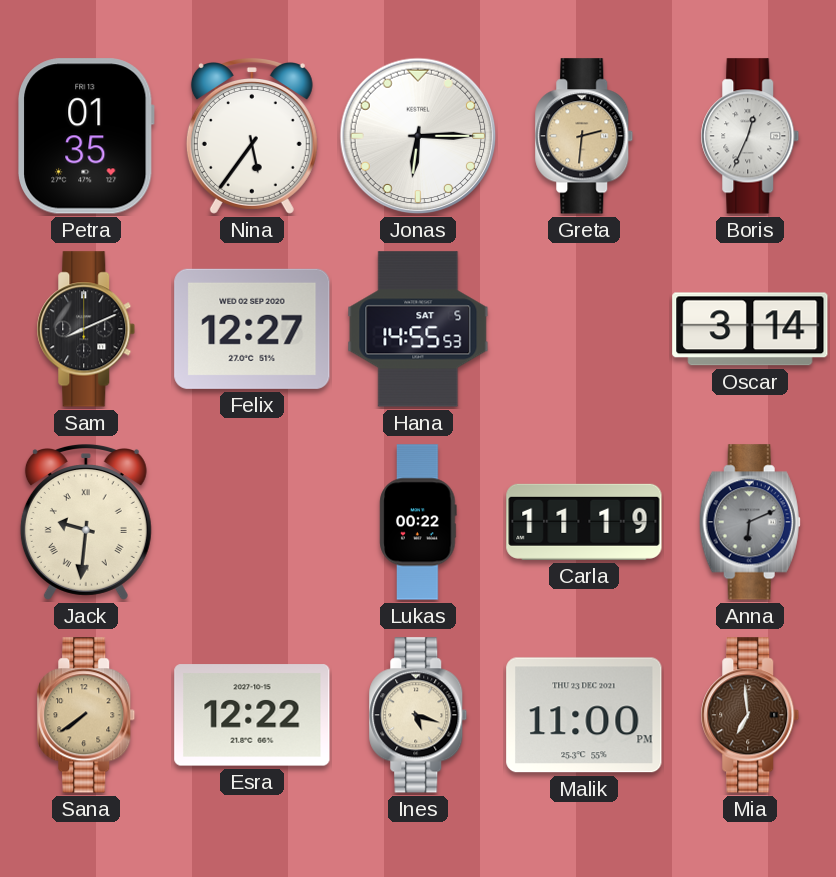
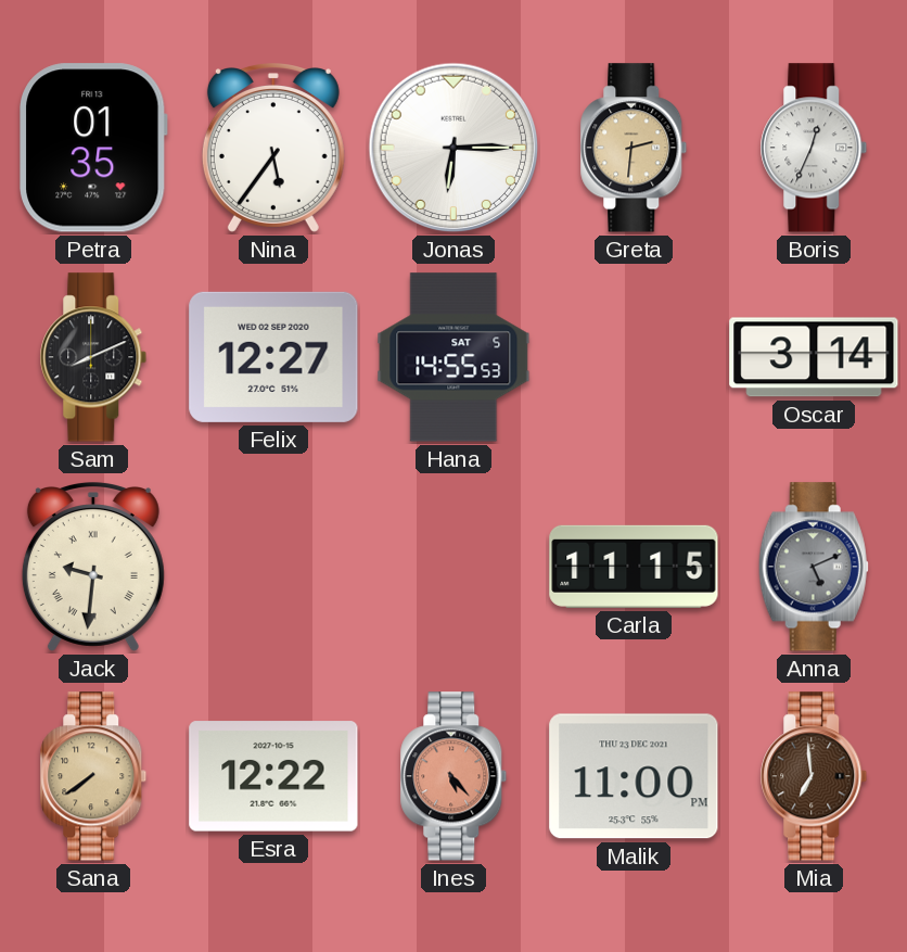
Lukas: 00:22 -> none
Carla: 11:19 -> 11:15
Anna: 6:11 -> 5:11
Ines: 5:18 -> 5:23
Ines dial: cream -> salmon
